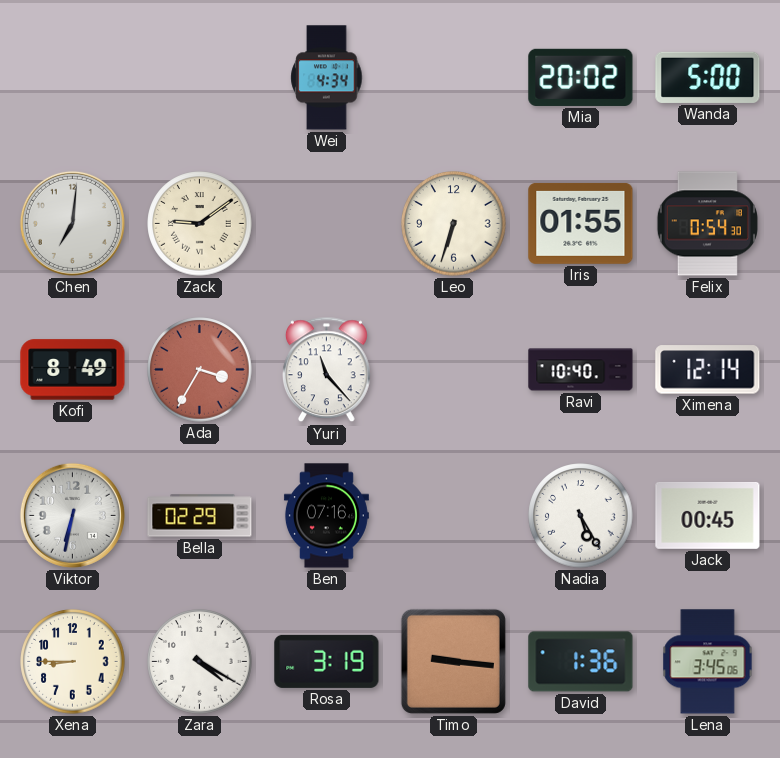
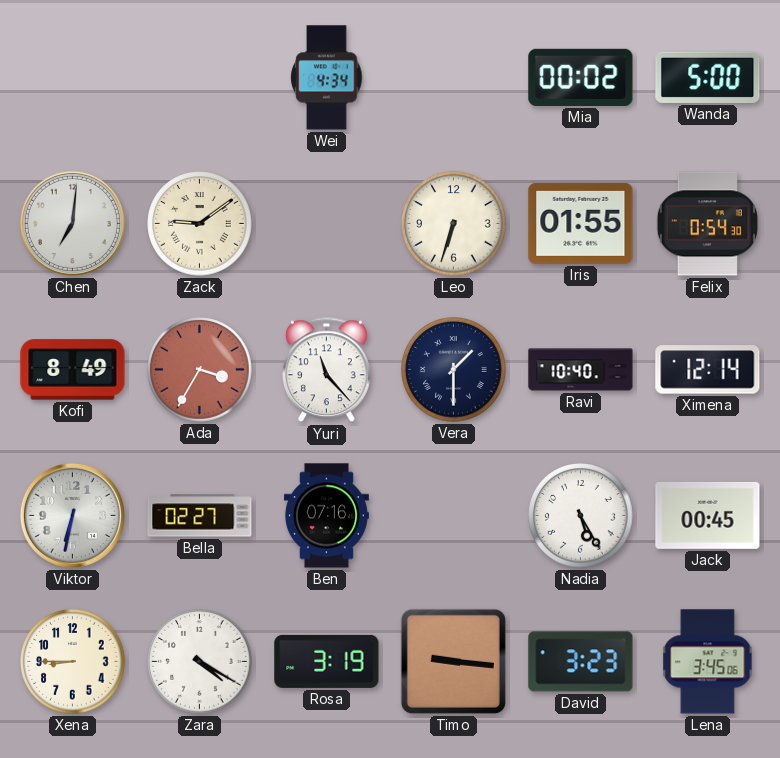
Mia: 20:02 -> 00:02
Vera: none -> 1:30
Bella: 02:29 -> 02:27
David: 1:36 -> 3:23
